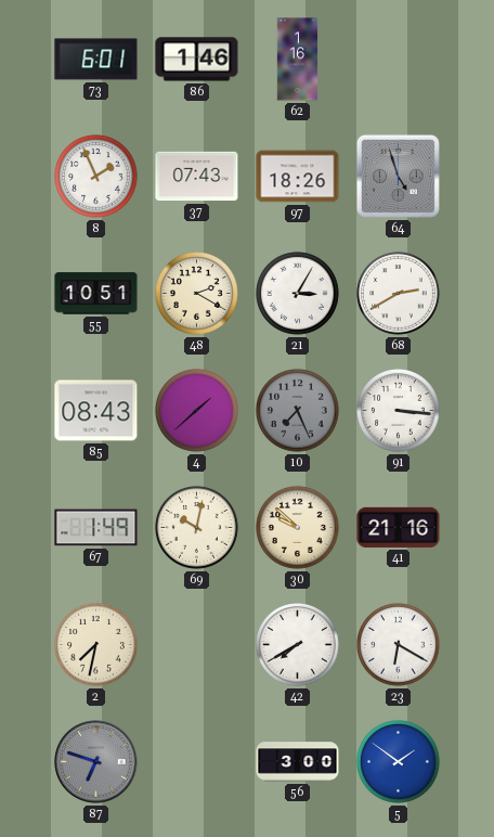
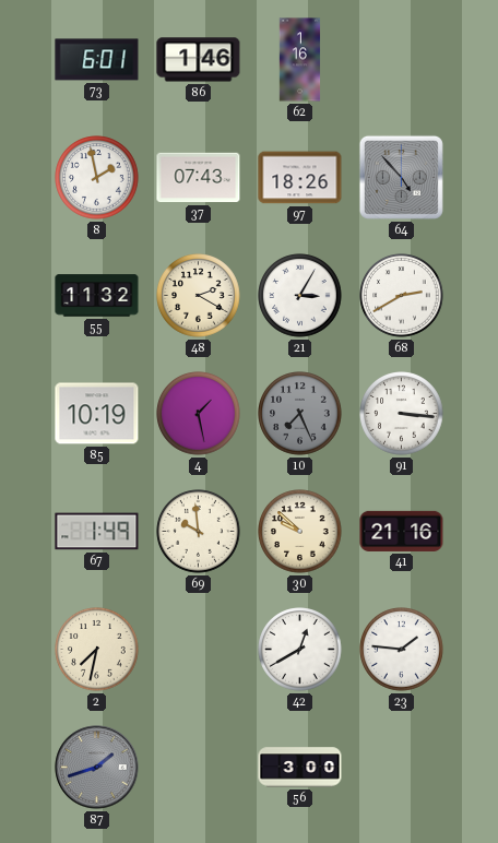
8: 1:56 -> 1:58
64: 4:57 -> 4:53
55: 10:51 -> 11:32
85: 08:43 -> 10:19
4: 1:38 -> 1:28
69: 10:02 -> 9:59
42: 7:40 -> 12:40
23: 6:20 -> 1:46
87: 6:48 -> 1:42
5: 1:51 -> none
